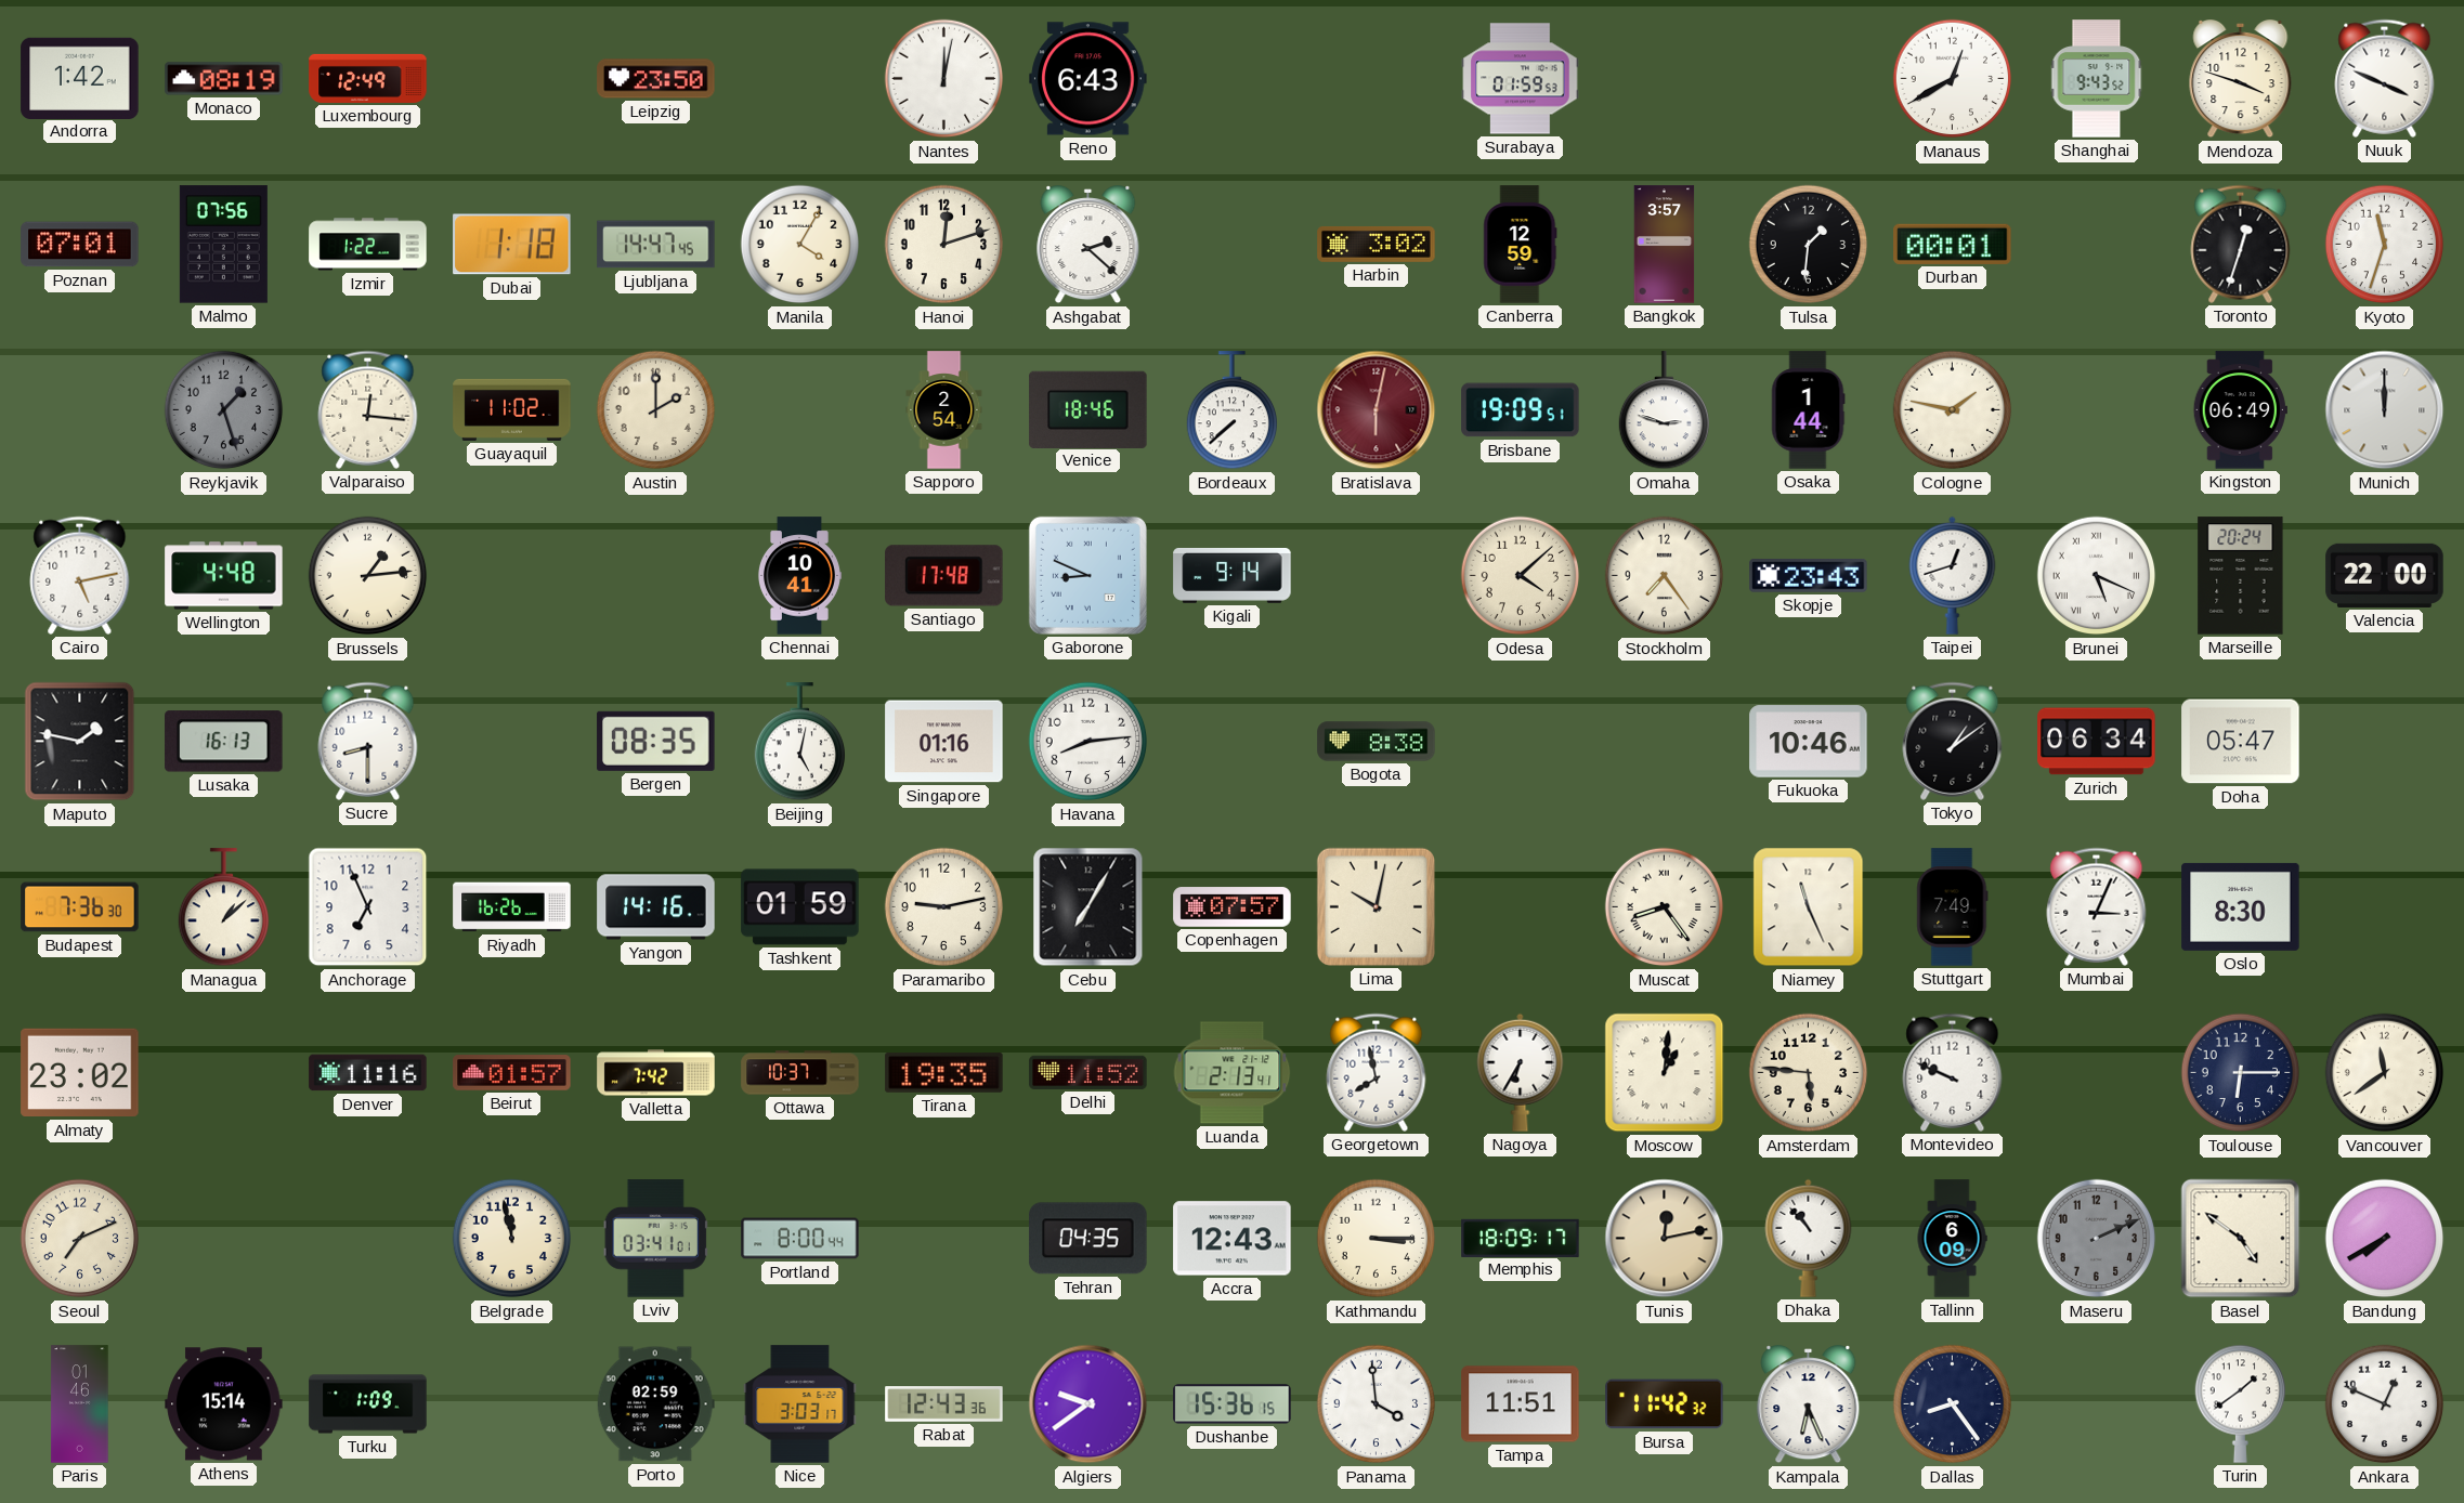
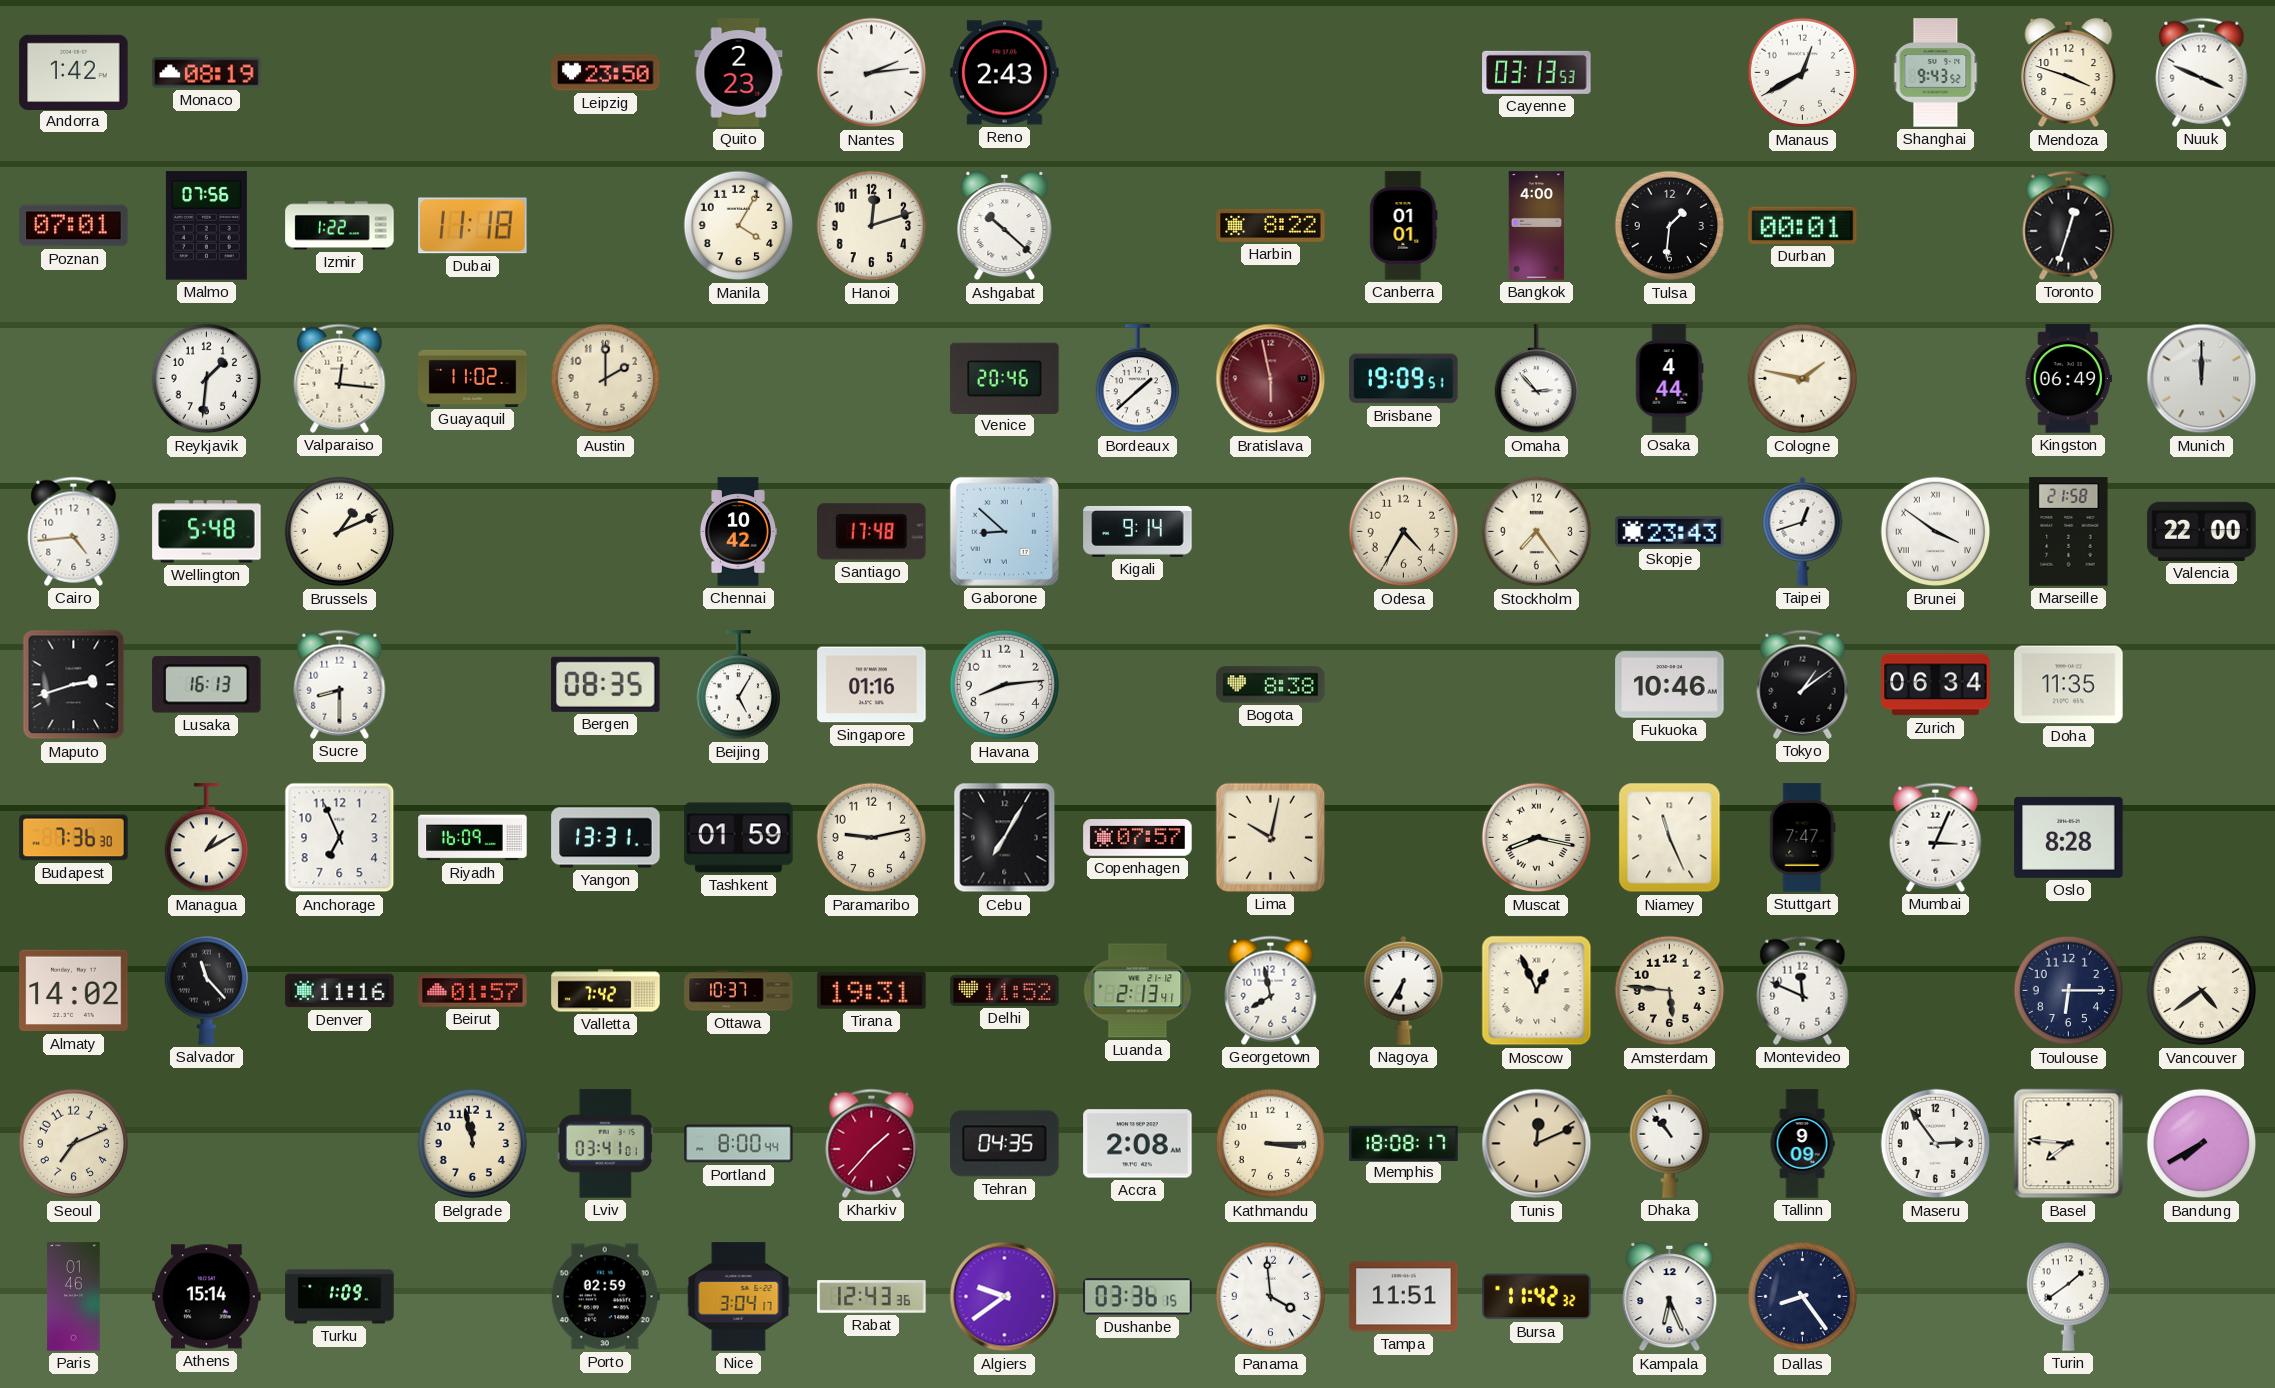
Luxembourg: 12:49 -> none
Quito: none -> 2:23
Nantes: 12:02 -> 2:14
Reno: 6:43 -> 2:43
Surabaya: 01:59 -> none
Cayenne: none -> 03:13
Dubai: 1:18 -> 11:18
Ljubljana: 14:47 -> none
Ashgabat: 2:22 -> 10:22
Harbin: 3:02 -> 8:22
Canberra: 12:59 -> 01:01
Bangkok: 3:57 -> 4:00
Kyoto: 11:33 -> none
Reykjavik: 1:27 -> 1:31
Reykjavik dial: grey -> white
Sapporo: 2:54 -> none
Venice: 18:46 -> 20:46
Bordeaux: 7:38 -> 1:38
Bratislava: 6:02 -> 5:58
Omaha: 2:48 -> 2:53
Osaka: 1:44 -> 4:44
Cairo: 5:13 -> 4:44
Wellington: 4:48 -> 5:48
Brussels: 1:14 -> 1:11
Chennai: 10:41 -> 10:42
Gaborone: 8:49 -> 8:52
Odesa: 4:08 -> 4:35
Brunei: 5:19 -> 3:51
Marseille: 20:24 -> 21:58
Maputo: 1:47 -> 2:42
Beijing: 5:02 -> 5:05
Doha: 05:47 -> 11:35
Managua: 1:08 -> 1:10
Riyadh: 16:26 -> 16:09
Yangon: 14:16 -> 13:31
Muscat: 8:24 -> 8:17
Stuttgart: 7:49 -> 7:47
Oslo: 8:30 -> 8:28
Almaty: 23:02 -> 14:02
Salvador: none -> 11:23
Tirana: 19:35 -> 19:31
Moscow: 1:01 -> 12:56
Montevideo: 9:49 -> 11:49
Vancouver: 11:39 -> 4:39
Kharkiv: none -> 1:37
Accra: 12:43 -> 2:08
Memphis: 18:09 -> 18:08
Tunis: 12:13 -> 12:11
Tallinn: 6:09 -> 9:09
Maseru: 2:11 -> 2:54
Maseru dial: grey -> white
Basel: 4:51 -> 7:46
Nice: 3:03 -> 3:04
Dushanbe: 15:36 -> 03:36
Ankara: 12:49 -> none
